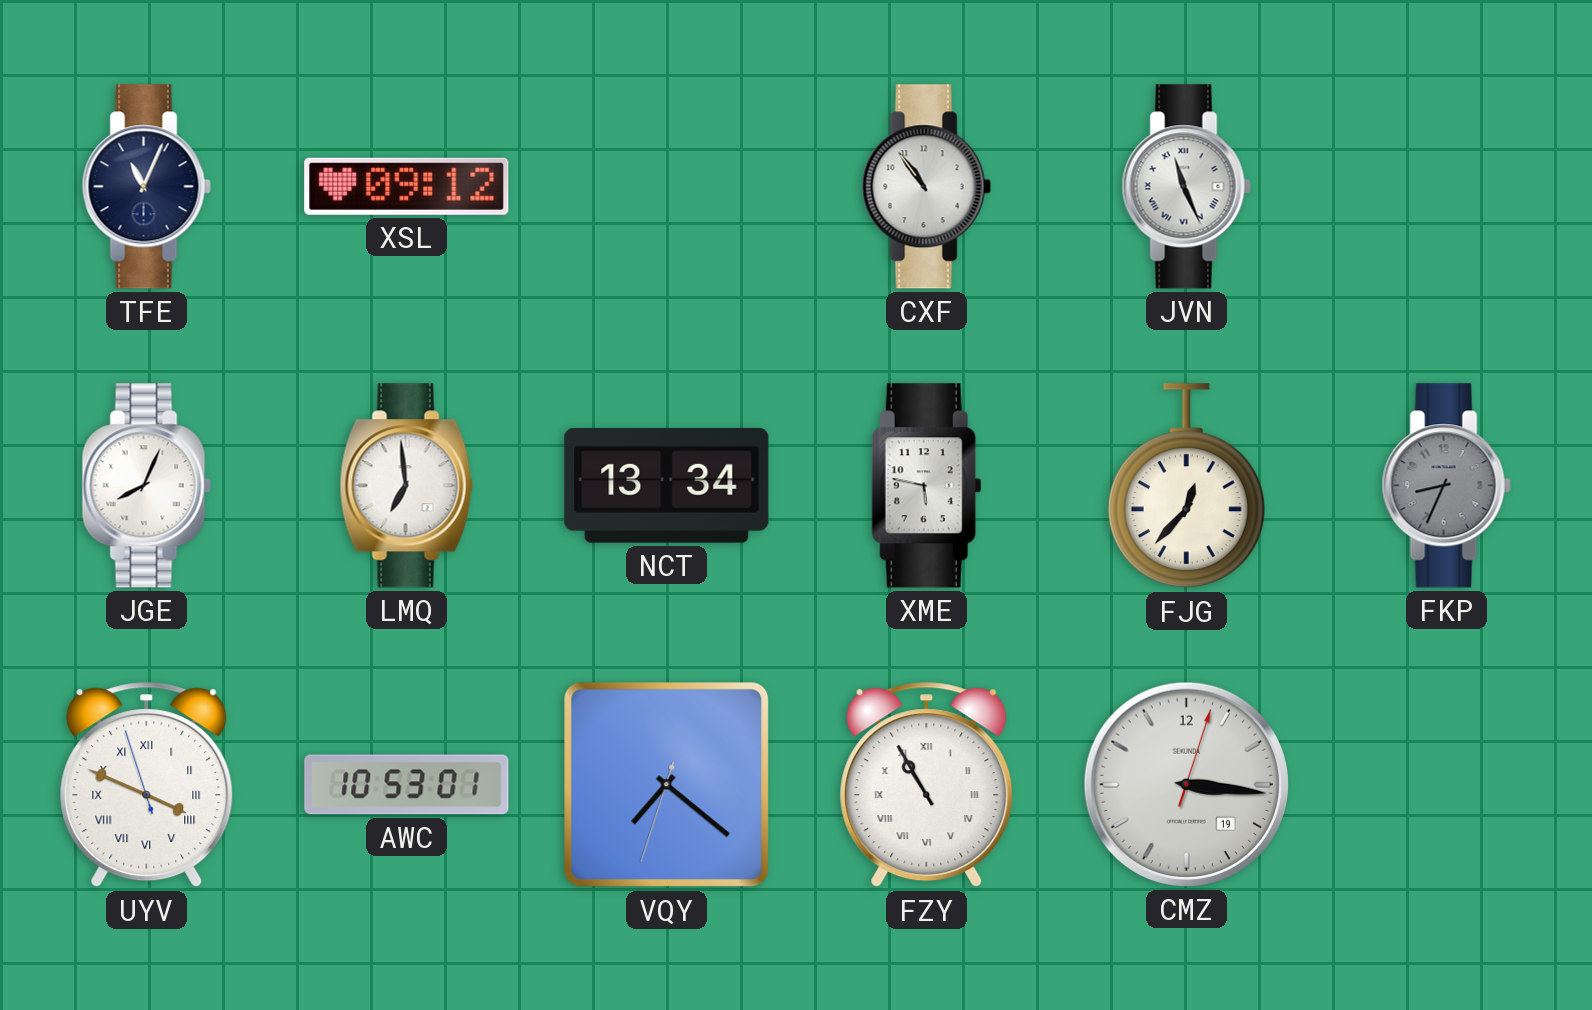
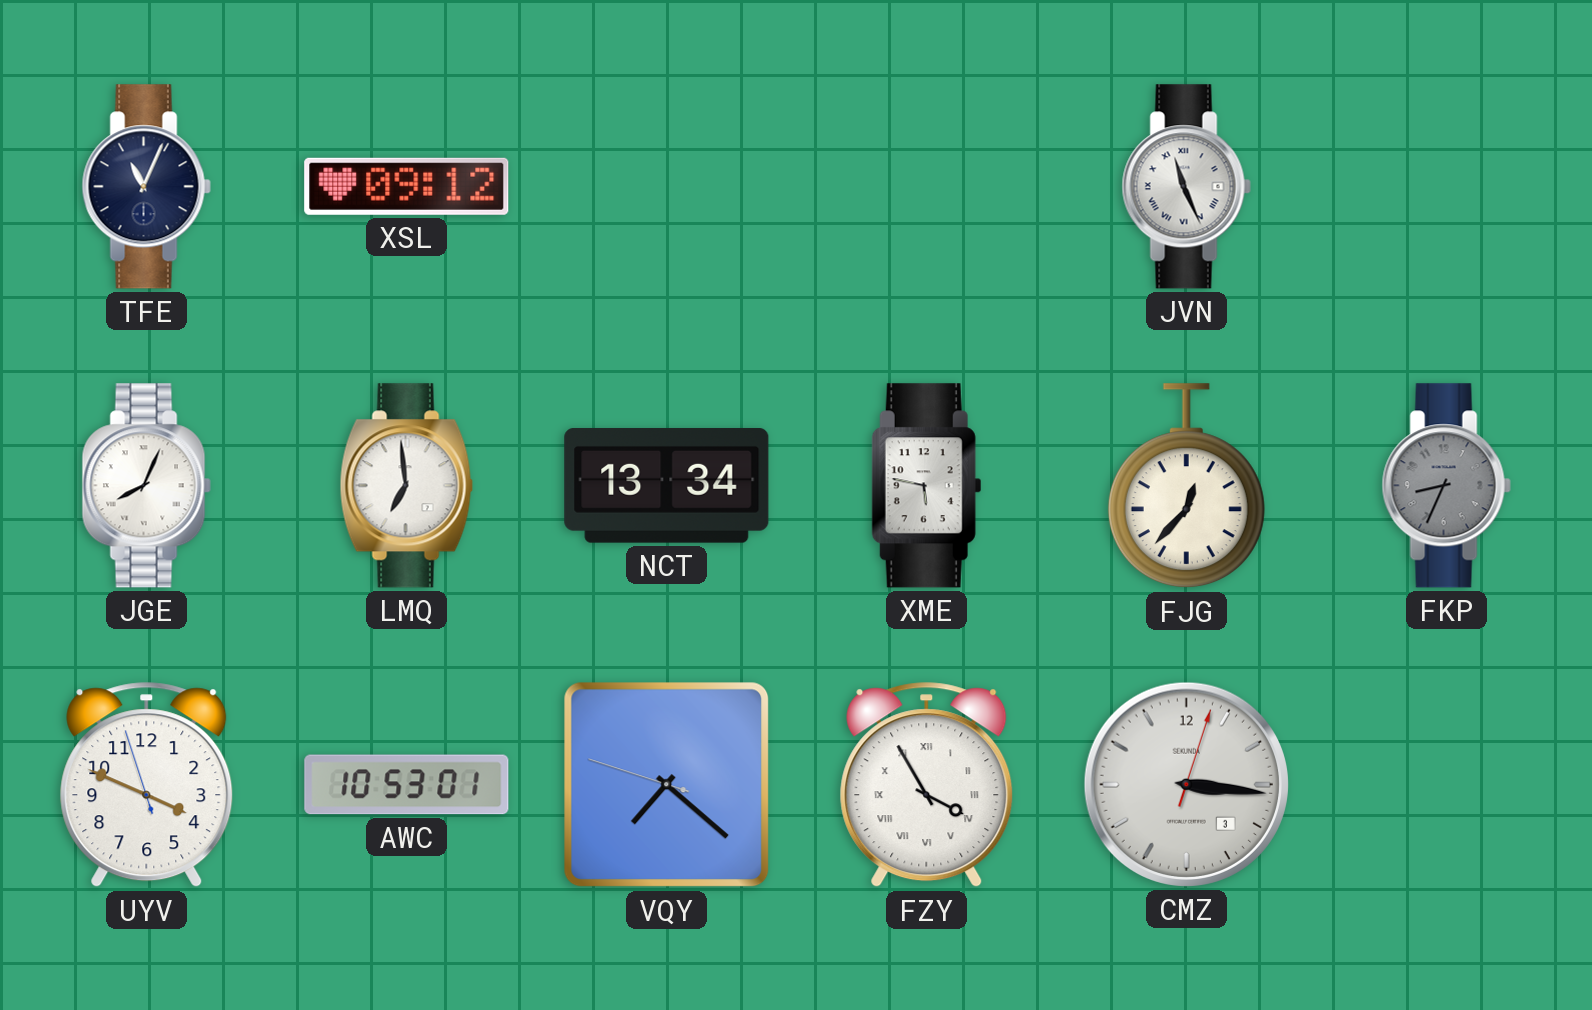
CXF: 10:54 -> none
UYV numerals: Roman -> Arabic
VQY: 7:21:33 -> 7:21:48
FZY: 10:55 -> 3:55
CMZ date: 19 -> 3
